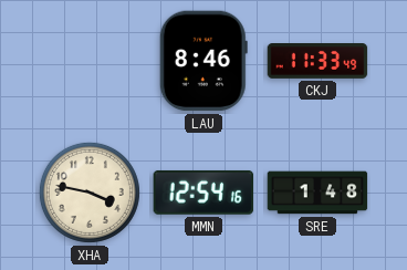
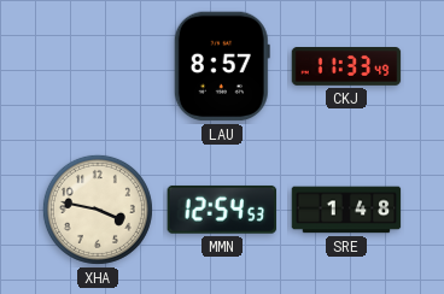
LAU: 8:46 -> 8:57
MMN: 12:54:16 -> 12:54:53
